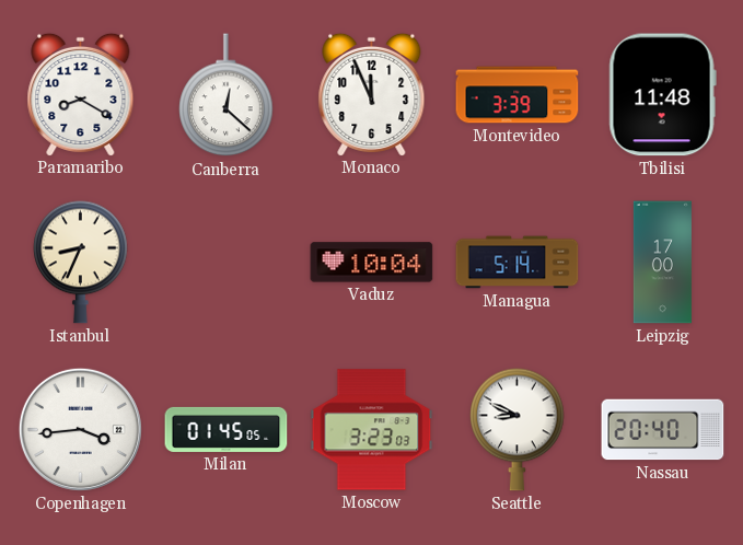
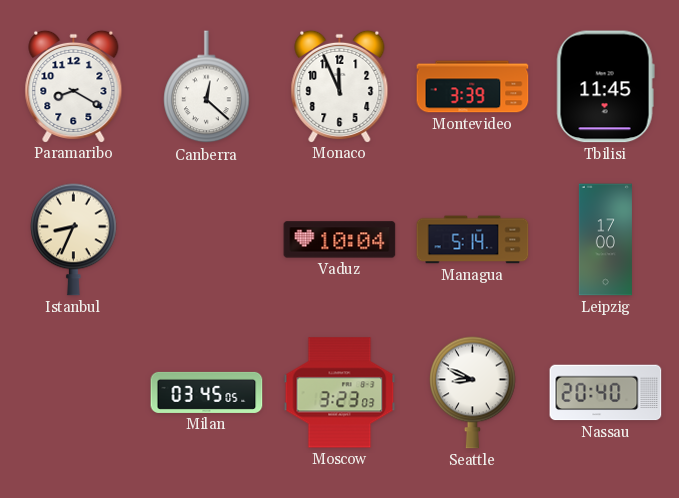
Tbilisi: 11:48 -> 11:45
Copenhagen: 3:44 -> none
Milan: 01:45 -> 03:45
